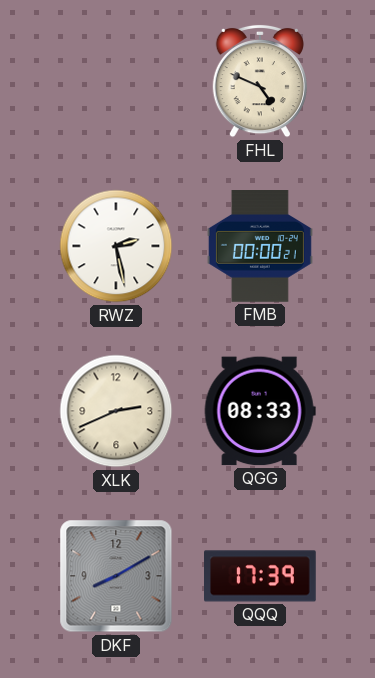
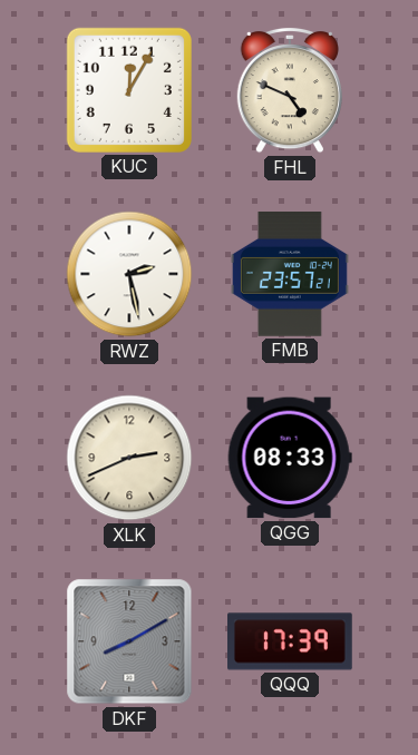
KUC: none -> 12:05
FMB: 00:00 -> 23:57
